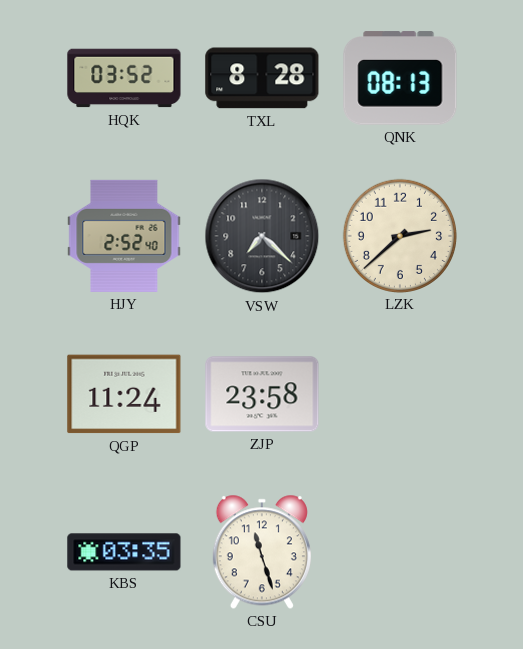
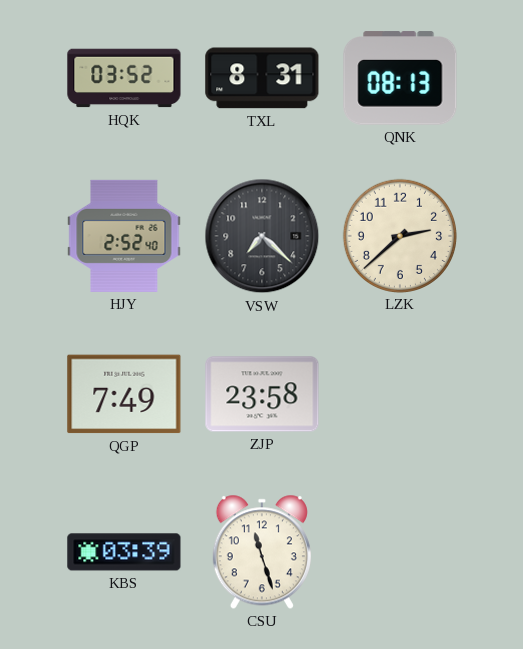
TXL: 8:28 -> 8:31
QGP: 11:24 -> 7:49
KBS: 03:35 -> 03:39
